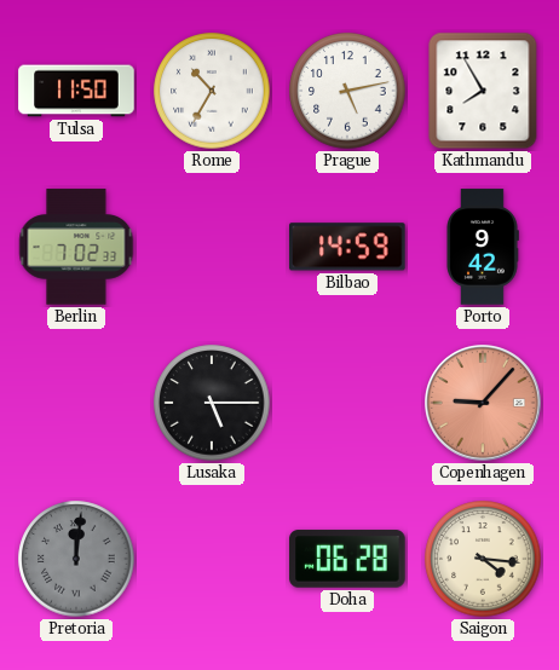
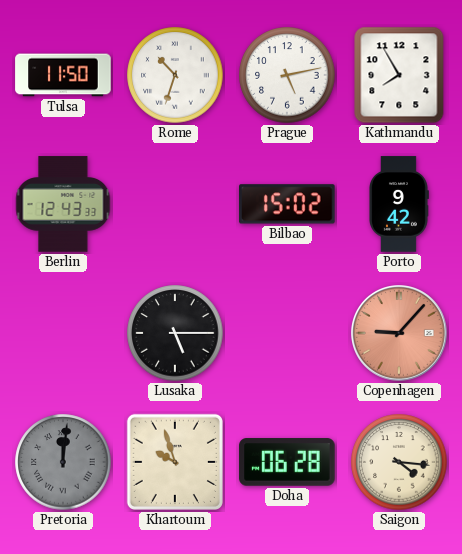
Rome: 10:35 -> 10:33
Berlin: 7:02 -> 12:43
Bilbao: 14:59 -> 15:02
Khartoum: none -> 9:57
